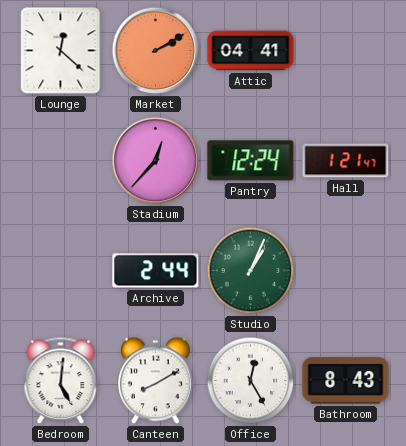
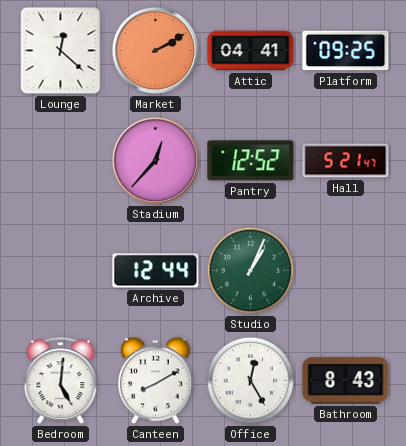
Platform: none -> 09:25
Pantry: 12:24 -> 12:52
Hall: 1:21 -> 5:21
Archive: 2:44 -> 12:44
